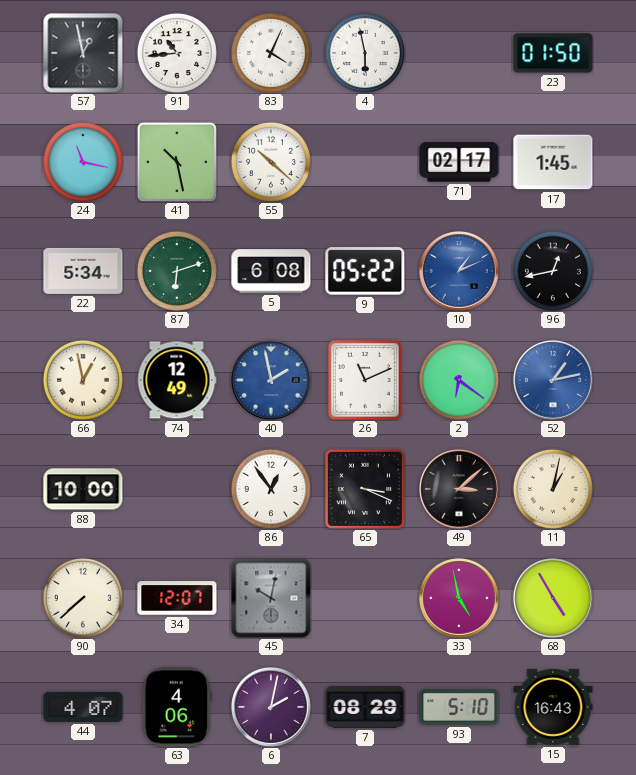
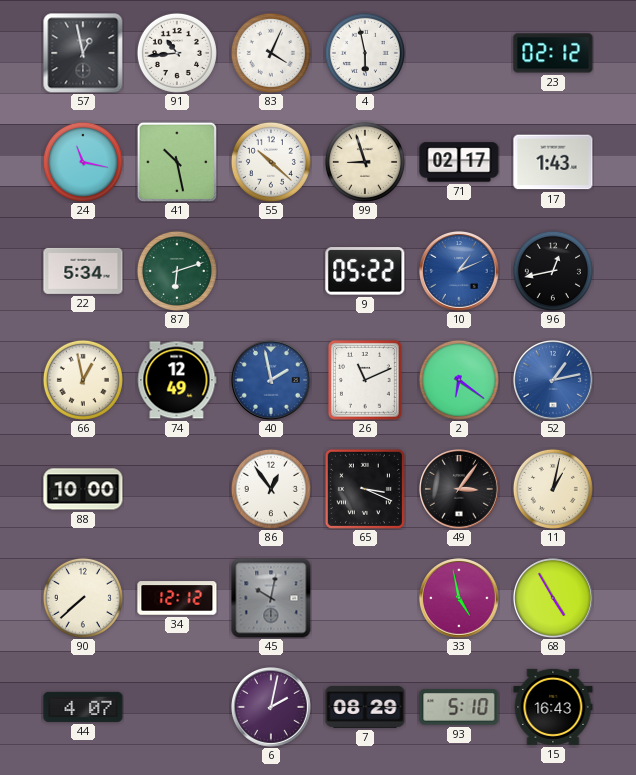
23: 01:50 -> 02:12
99: none -> 8:57
17: 1:45 -> 1:43
5: 6:08 -> none
49: 3:08 -> 3:06
34: 12:07 -> 12:12
63: 4:06 -> none
